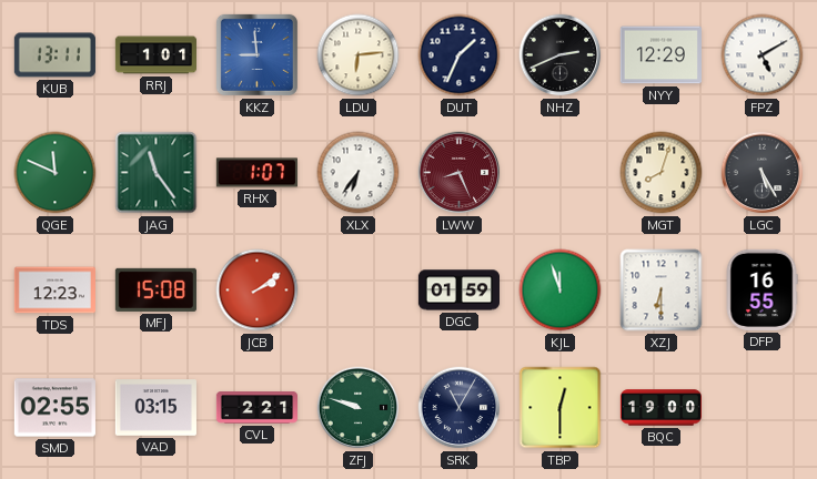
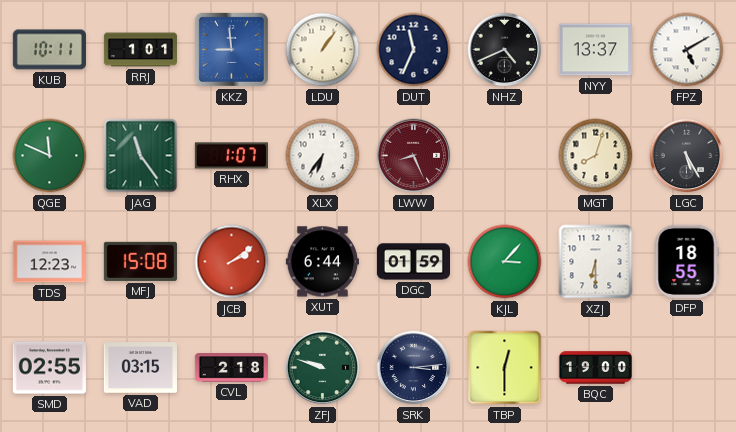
KUB: 13:11 -> 10:11
LDU: 6:14 -> 1:06
DUT: 1:34 -> 11:34
NHZ: 2:41 -> 4:41
NYY: 12:29 -> 13:37
XUT: none -> 6:44
KJL: 11:57 -> 3:07
DFP: 16:55 -> 18:55
CVL: 2:21 -> 2:18
SRK: 11:05 -> 3:14
